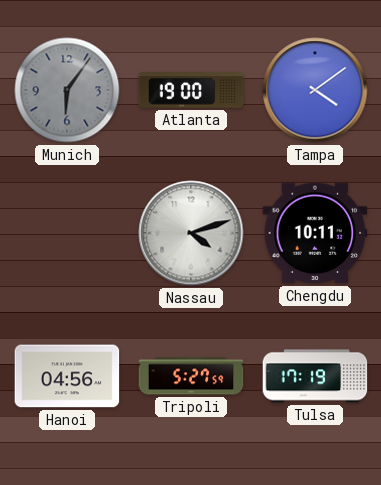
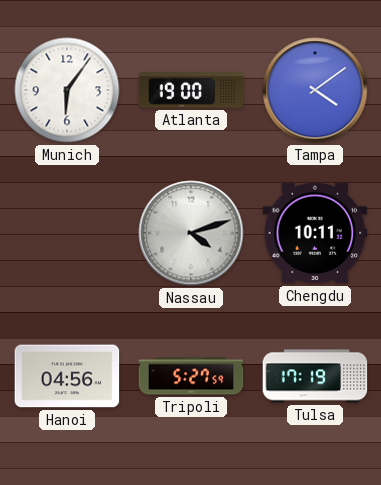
Munich dial: grey -> white
